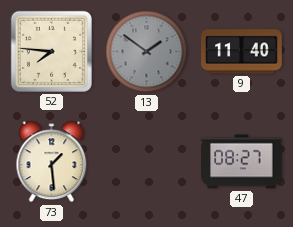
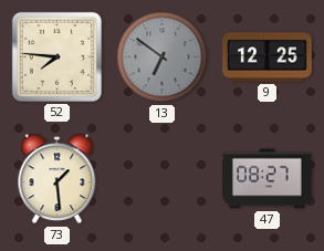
13: 1:51 -> 6:51
9: 11:40 -> 12:25
